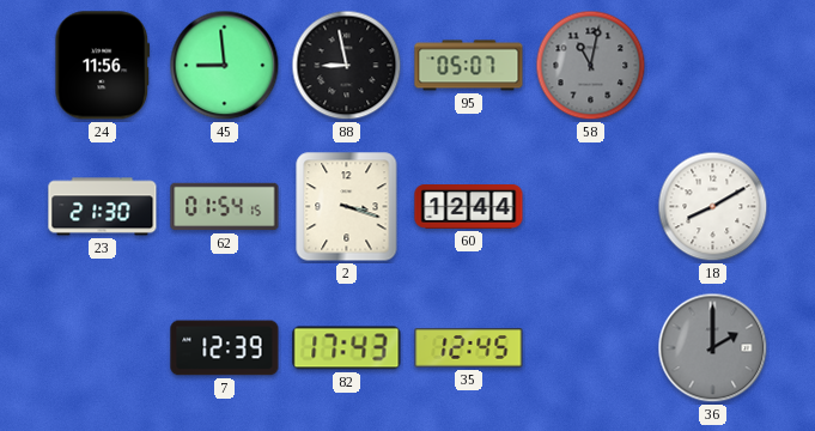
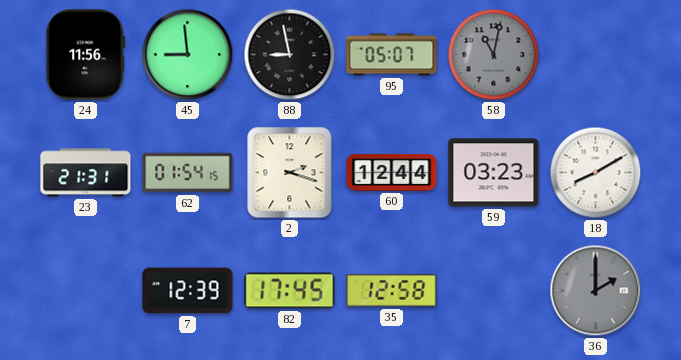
23: 21:30 -> 21:31
2: 3:18 -> 2:18
59: none -> 03:23
82: 17:43 -> 17:45
35: 12:45 -> 12:58
